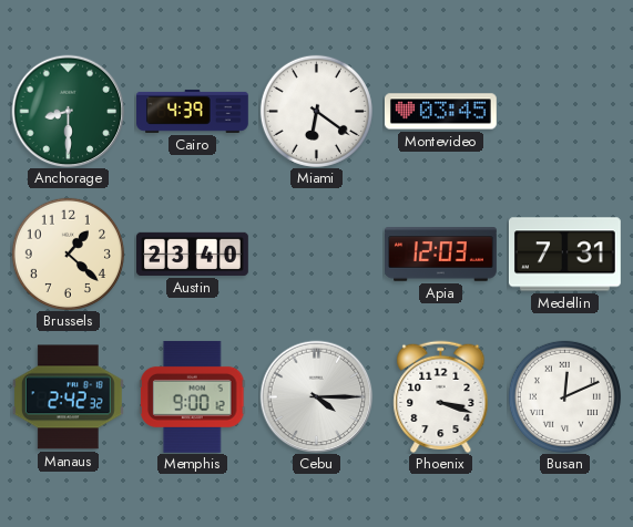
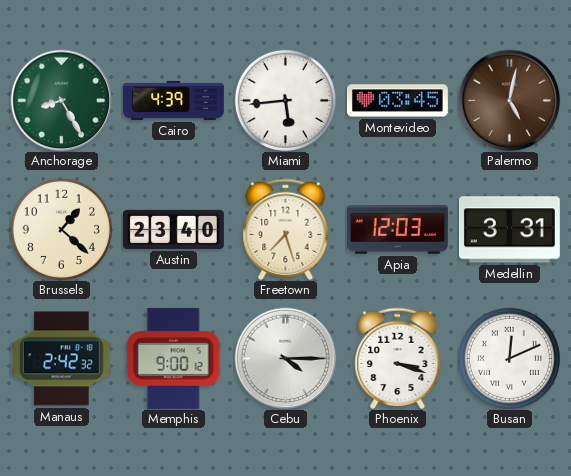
Anchorage: 8:30 -> 8:25
Miami: 6:21 -> 5:44
Palermo: none -> 5:02
Freetown: none -> 7:27
Medellin: 7:31 -> 3:31
